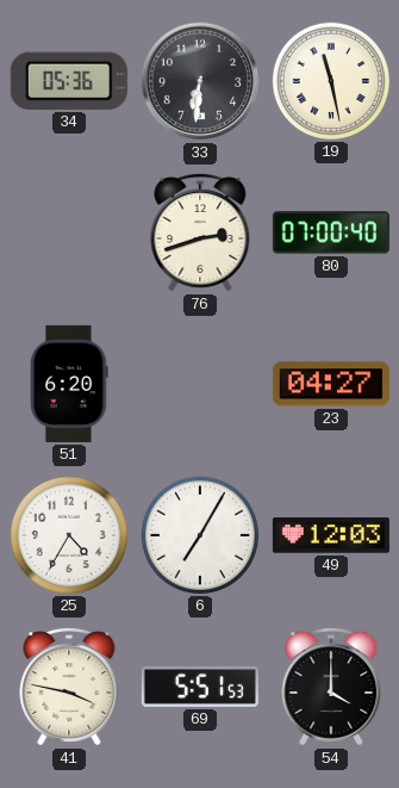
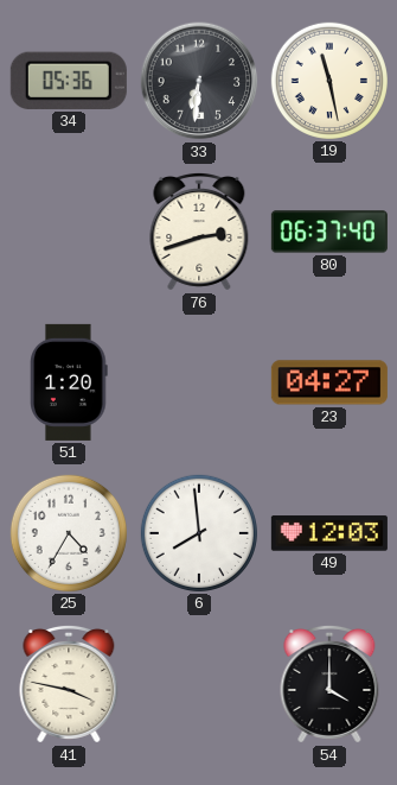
80: 07:00 -> 06:37
51: 6:20 -> 1:20
6: 7:05 -> 7:59
69: 5:51 -> none
